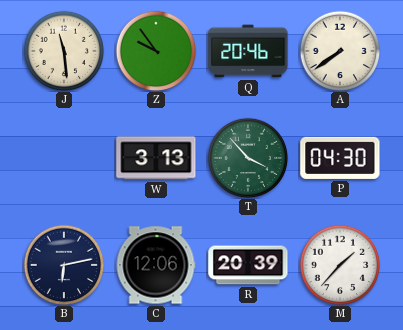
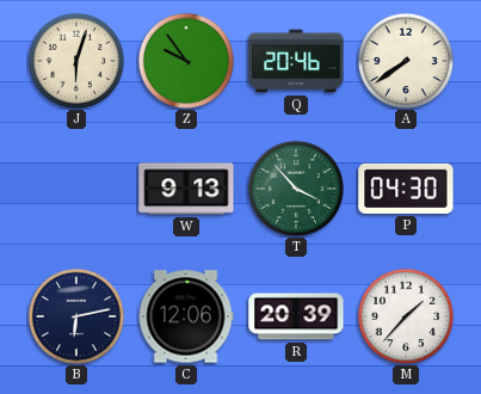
J: 11:29 -> 6:03
W: 3:13 -> 9:13
